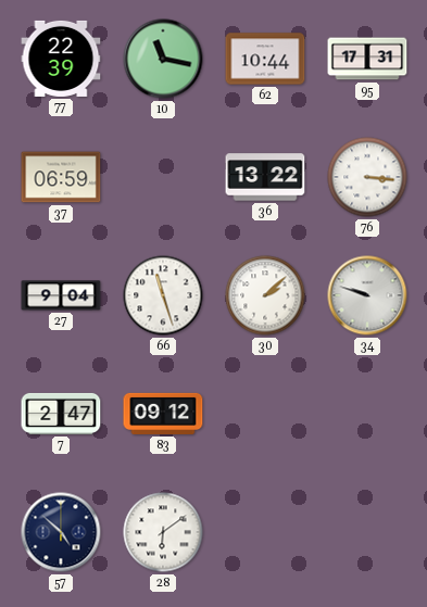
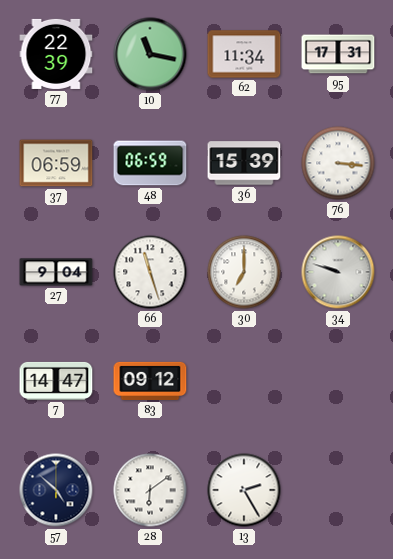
62: 10:44 -> 11:34
48: none -> 06:59
36: 13:22 -> 15:39
30: 2:08 -> 7:00
7: 2:47 -> 14:47
13: none -> 2:25
